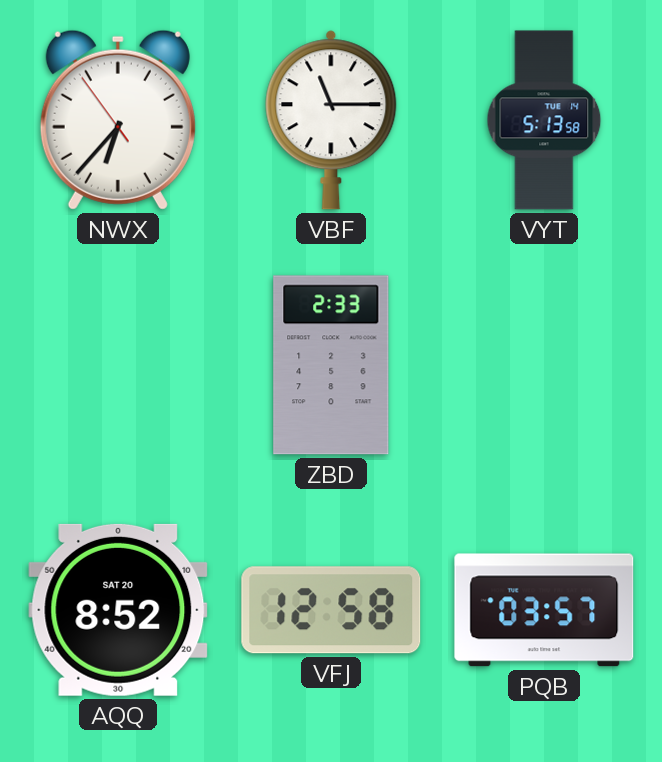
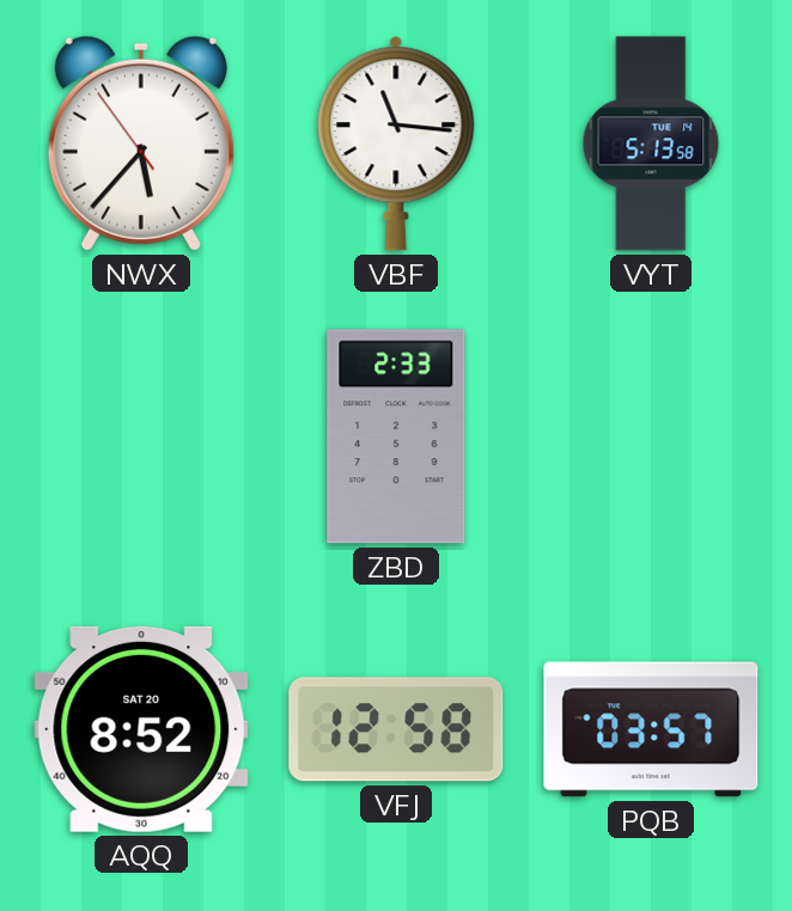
NWX: 6:36 -> 5:36
VBF: 11:15 -> 11:16
